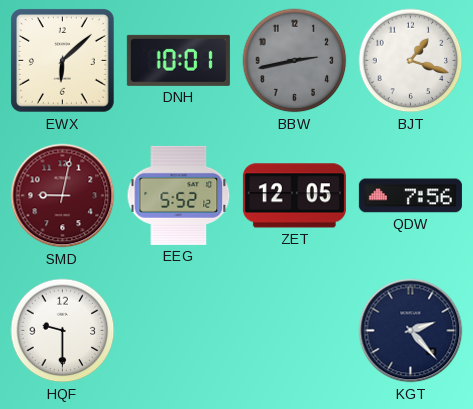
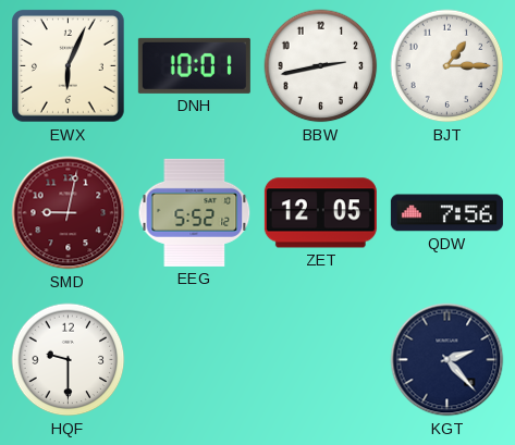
EWX: 6:08 -> 6:04
BBW dial: grey -> white
BJT: 1:18 -> 1:15
